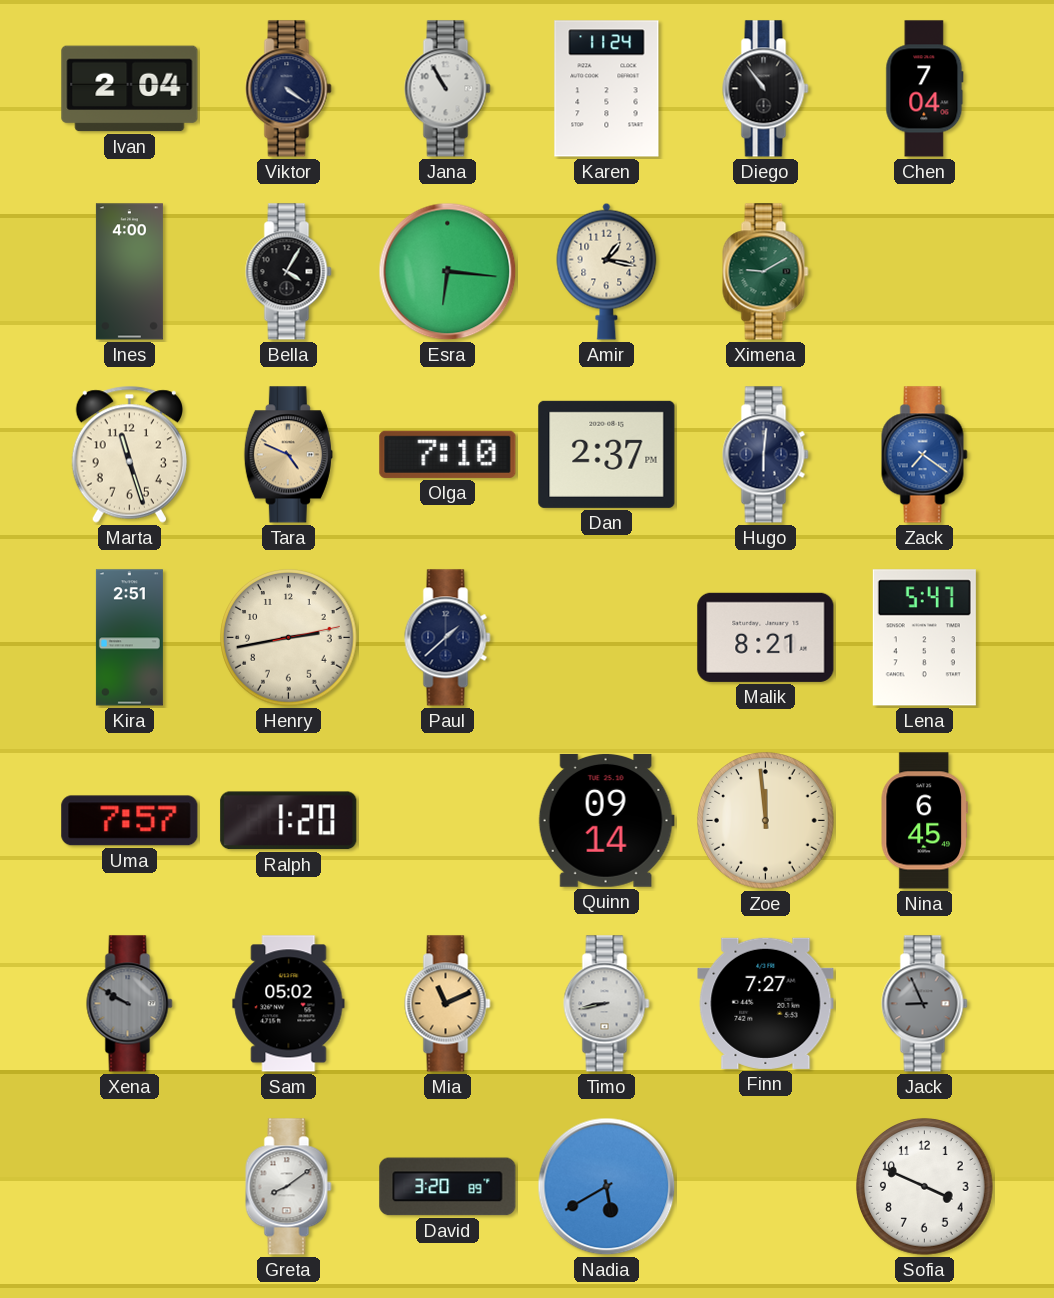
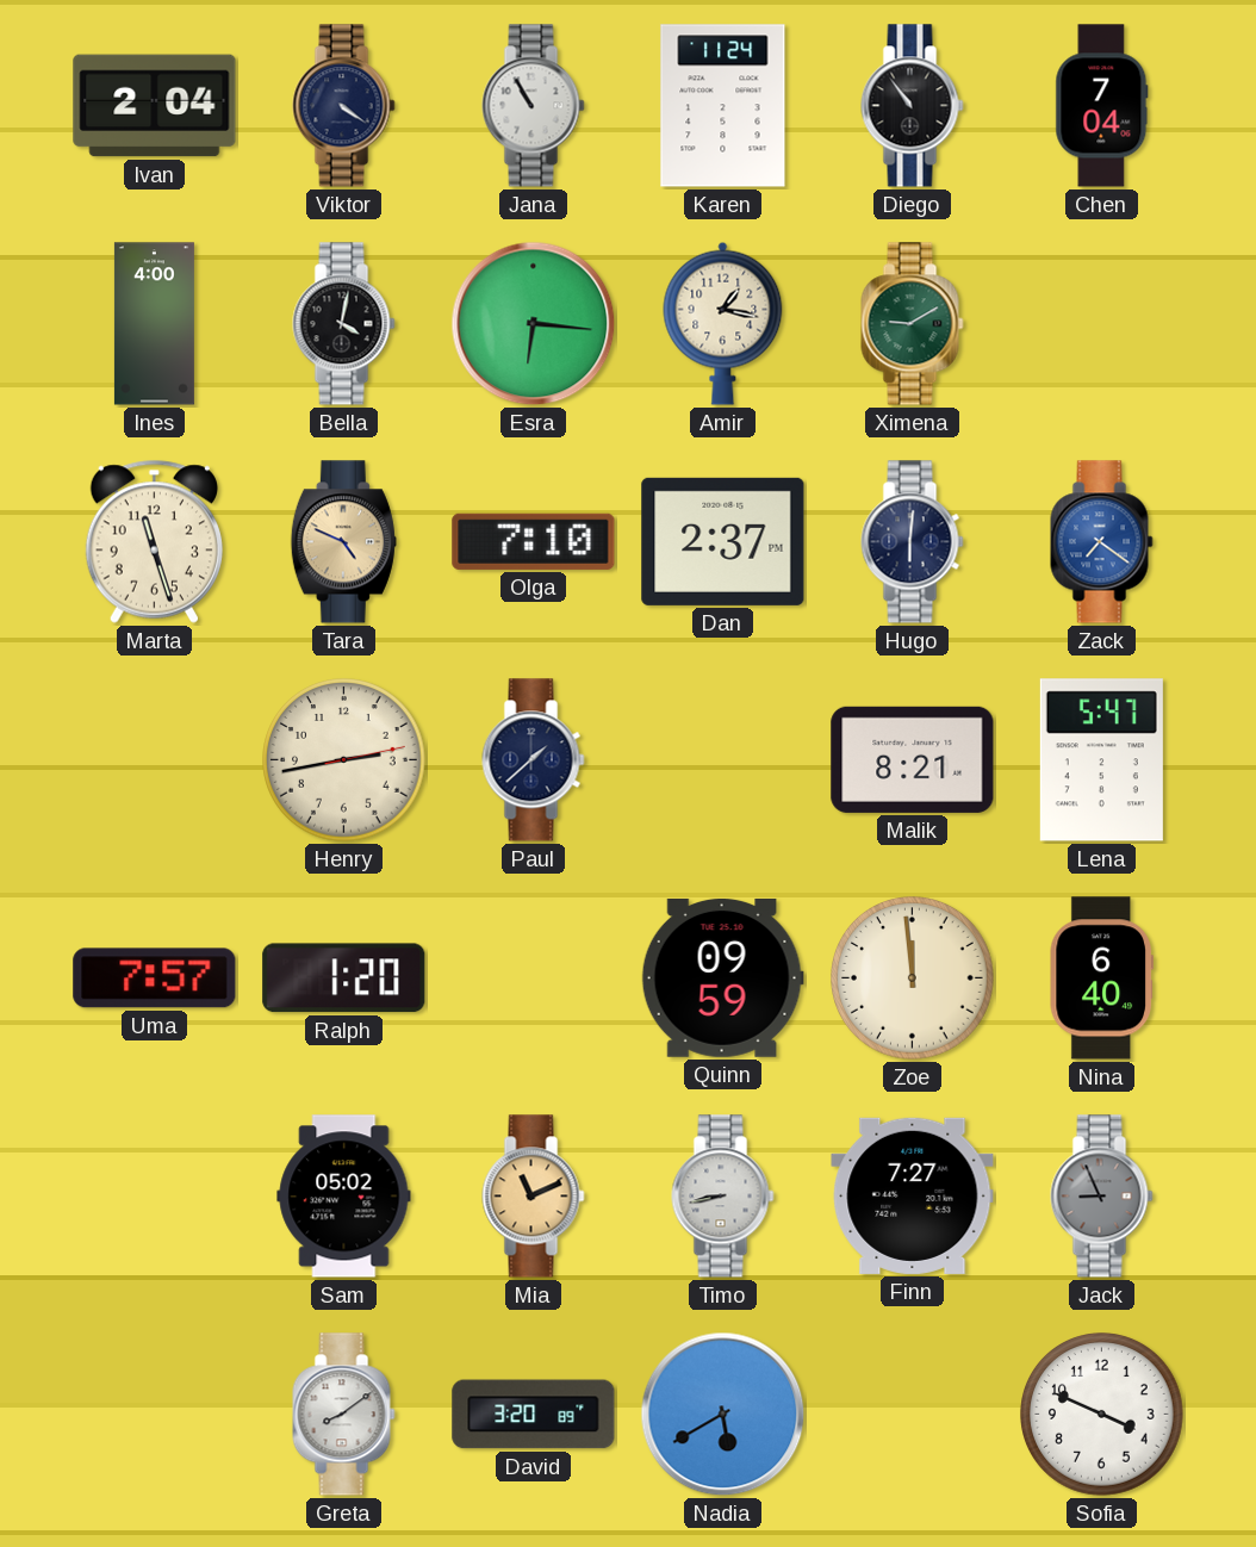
Bella: 4:05 -> 4:02
Kira: 2:51 -> none
Quinn: 09:14 -> 09:59
Nina: 6:45 -> 6:40
Xena: 9:50 -> none
